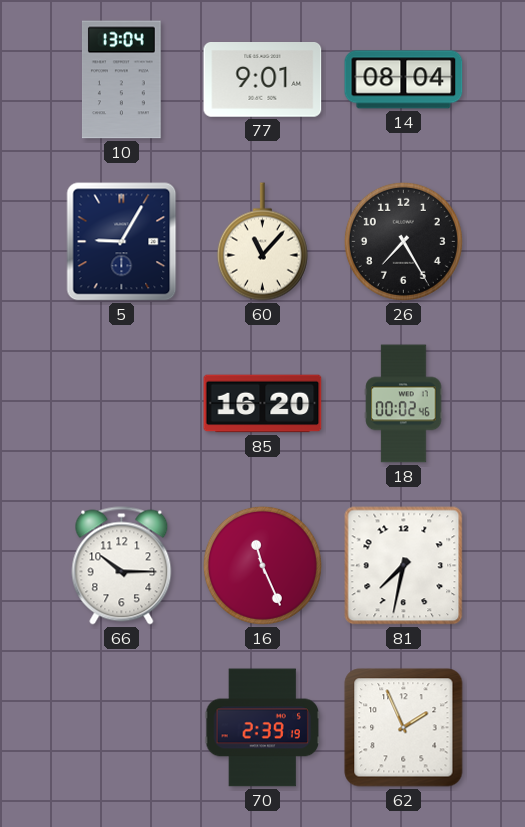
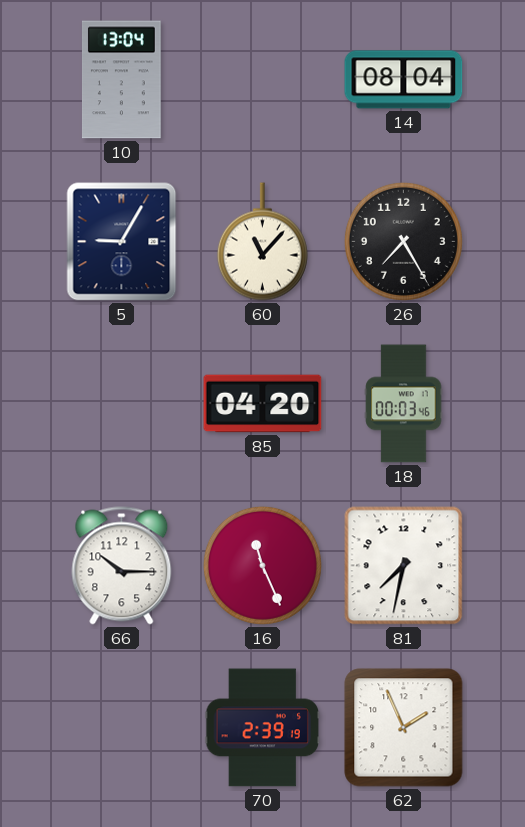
77: 9:01 -> none
85: 16:20 -> 04:20
18: 00:02 -> 00:03
